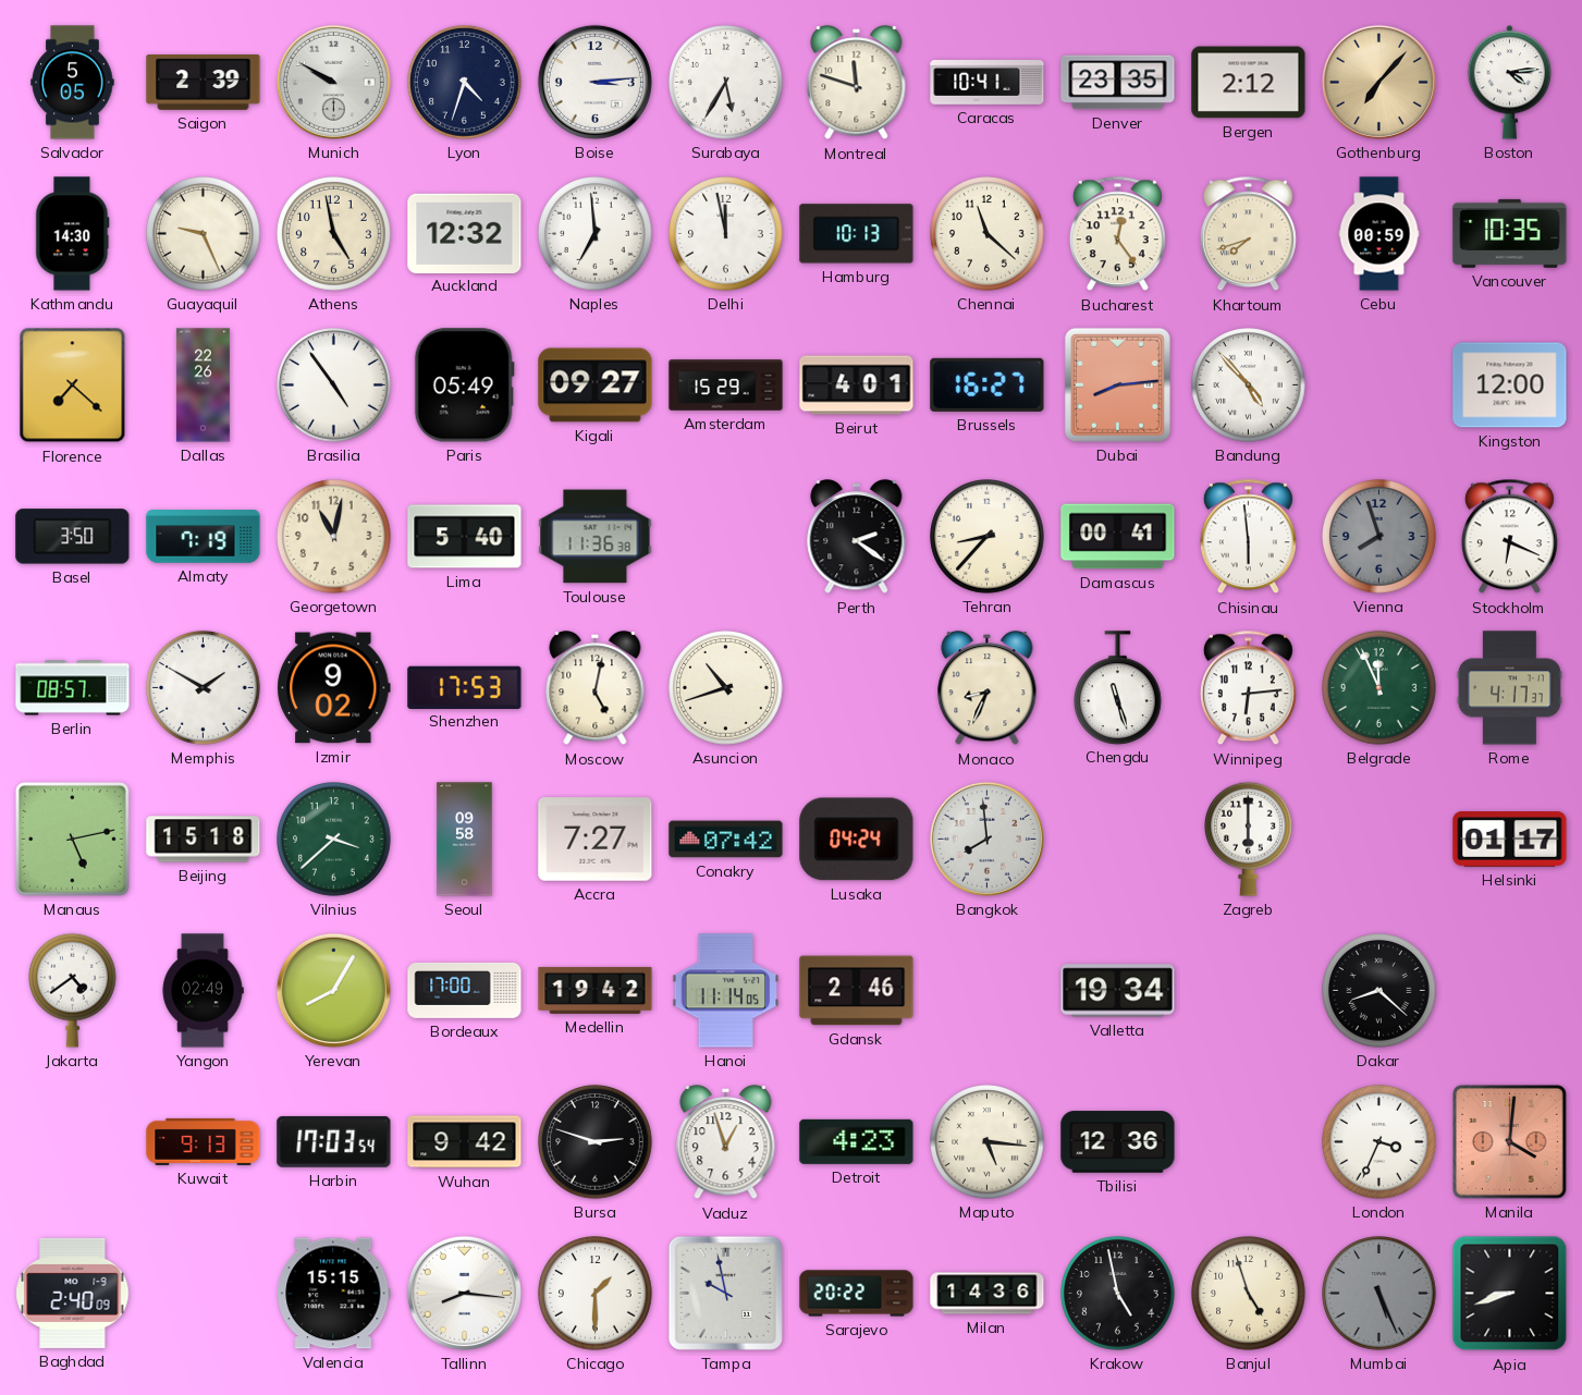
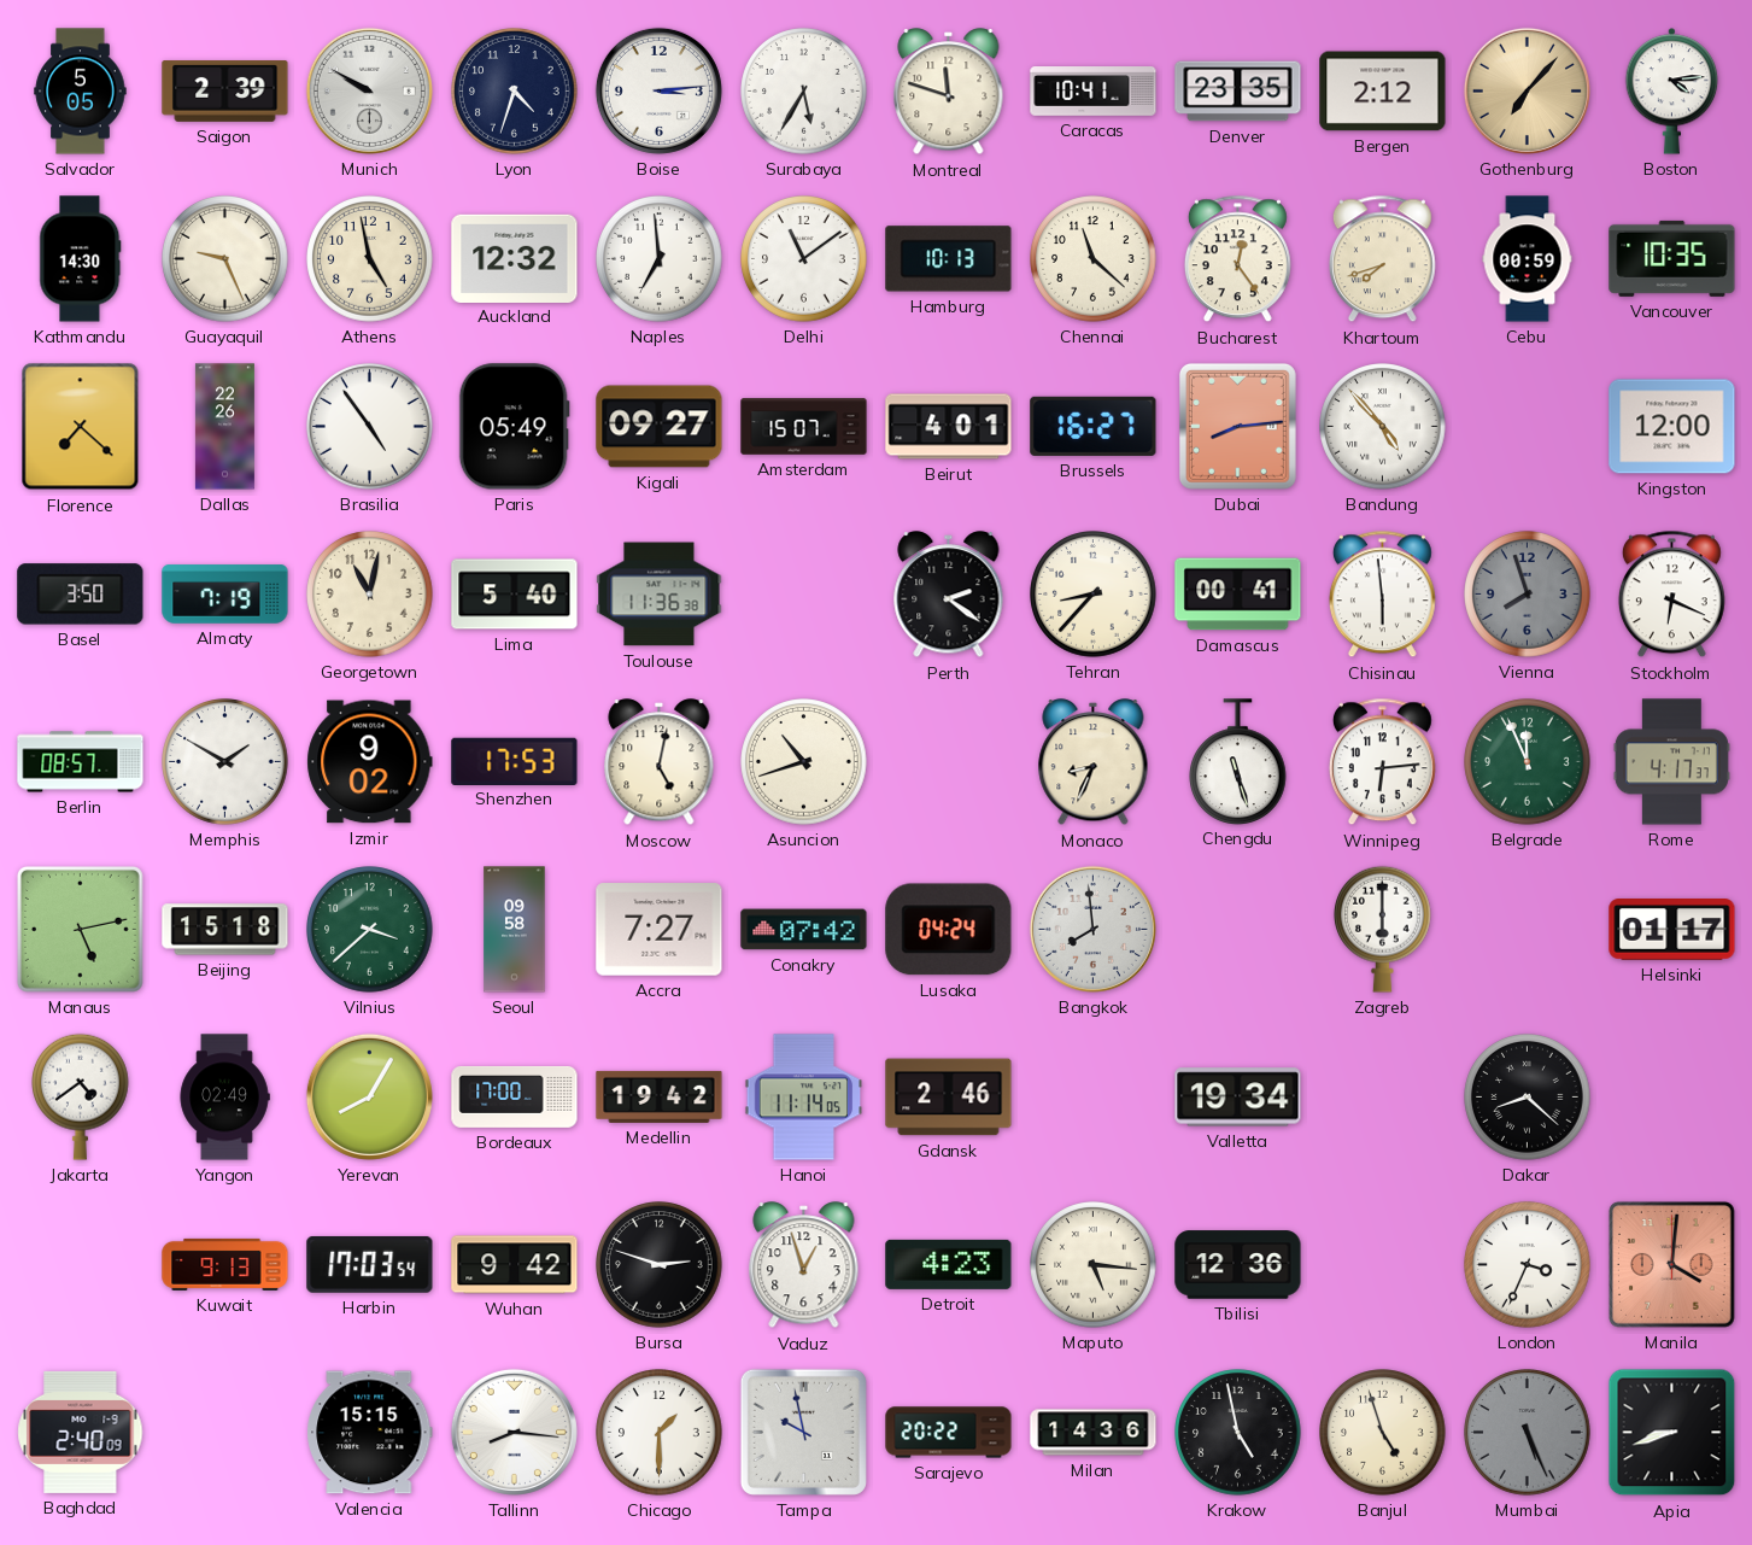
Delhi: 11:58 -> 11:09
Amsterdam: 15:29 -> 15:07
